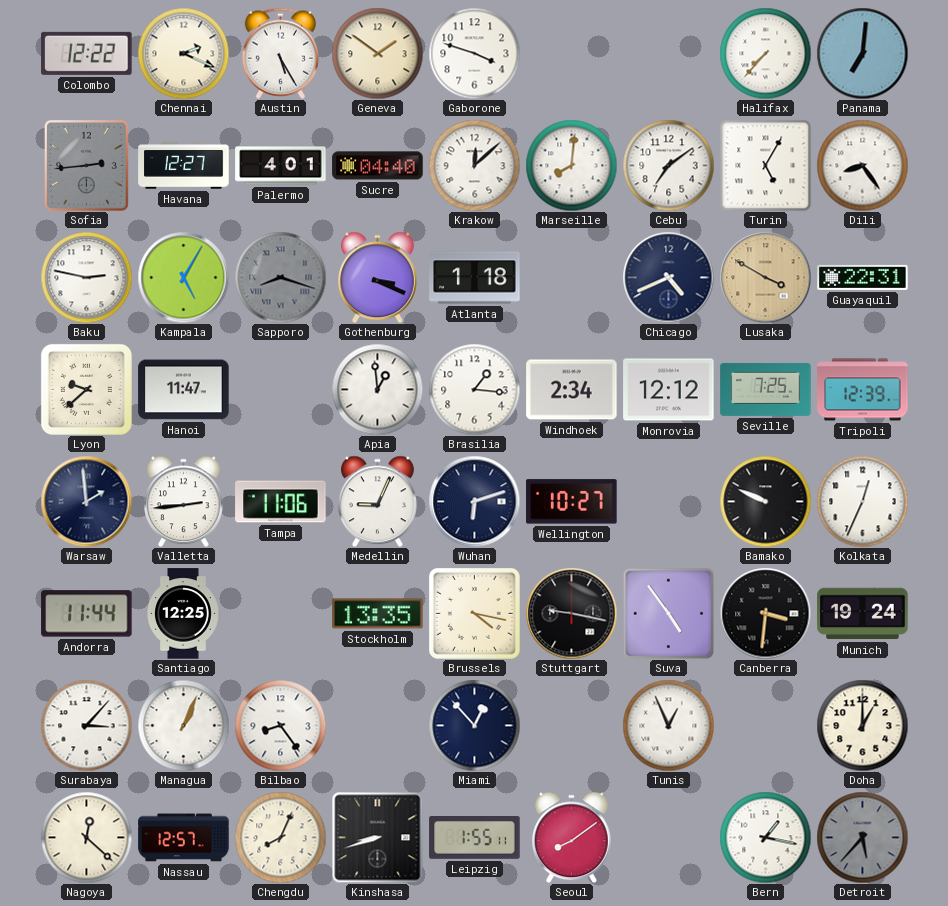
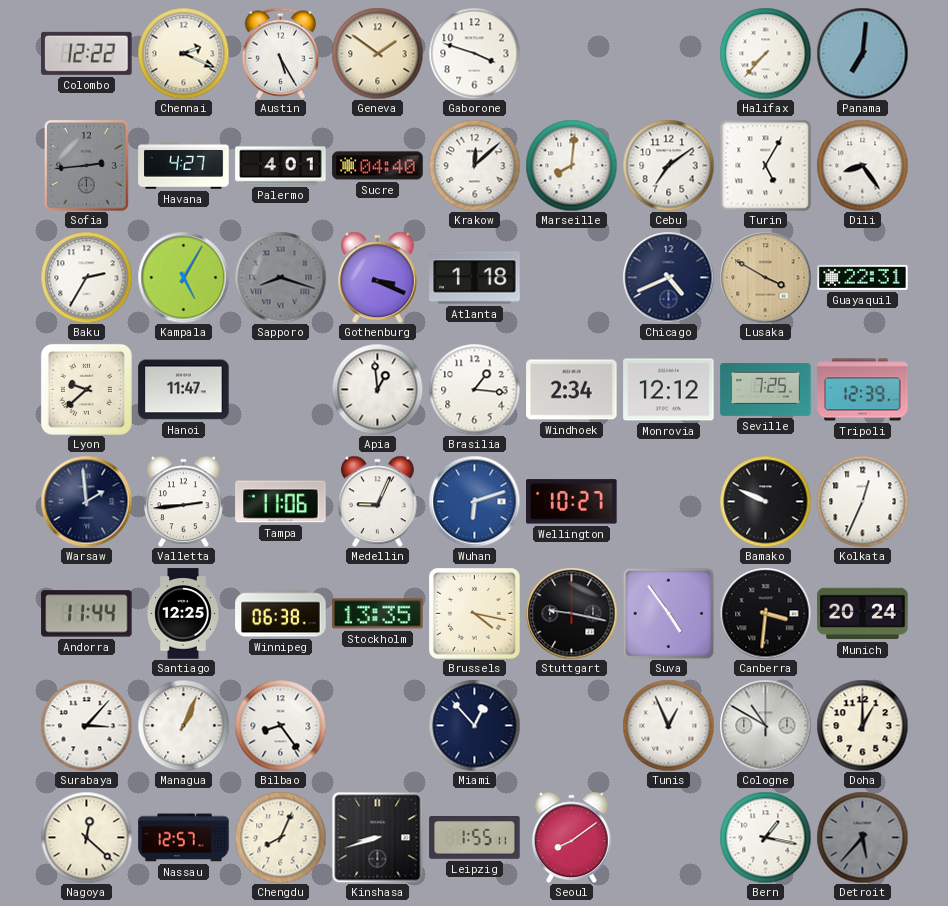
Havana: 12:27 -> 4:27
Baku: 2:47 -> 2:35
Wuhan dial: navy -> blue
Winnipeg: none -> 06:38
Munich: 19:24 -> 20:24
Cologne: none -> 10:50
